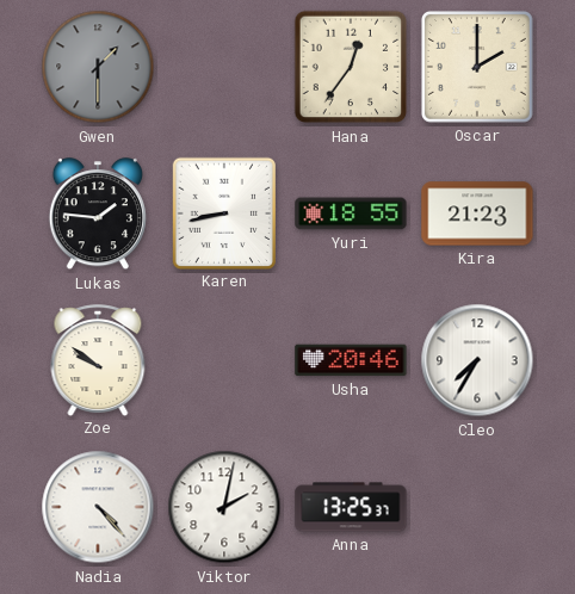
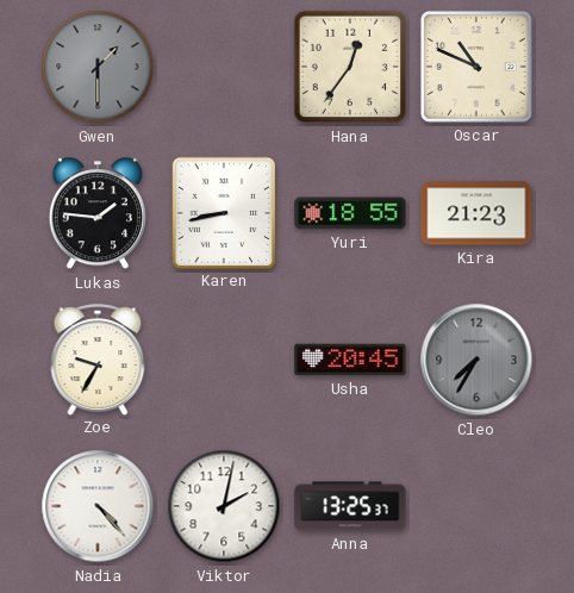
Oscar: 2:00 -> 10:49
Zoe: 9:51 -> 9:35
Usha: 20:46 -> 20:45
Cleo dial: white -> grey
